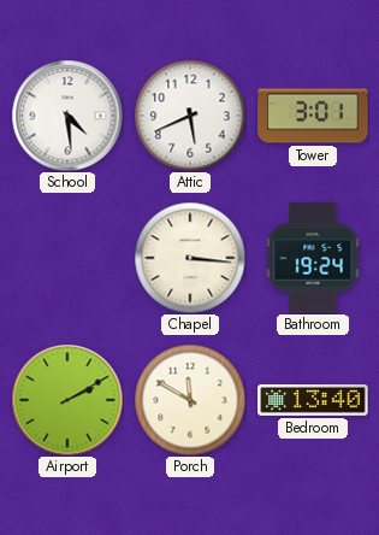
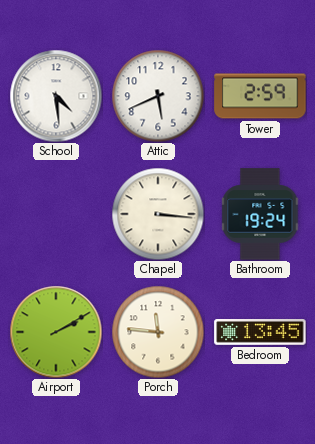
Tower: 3:01 -> 2:59
Porch: 11:50 -> 11:46
Bedroom: 13:40 -> 13:45
